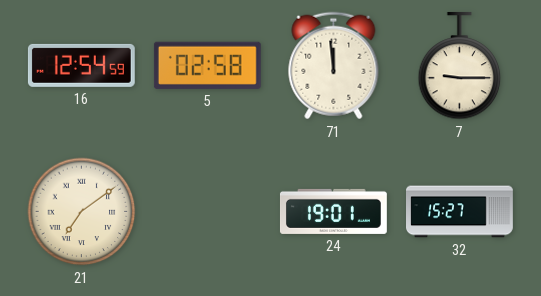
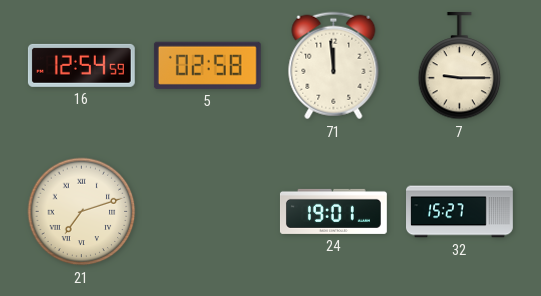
21: 7:09 -> 7:12
